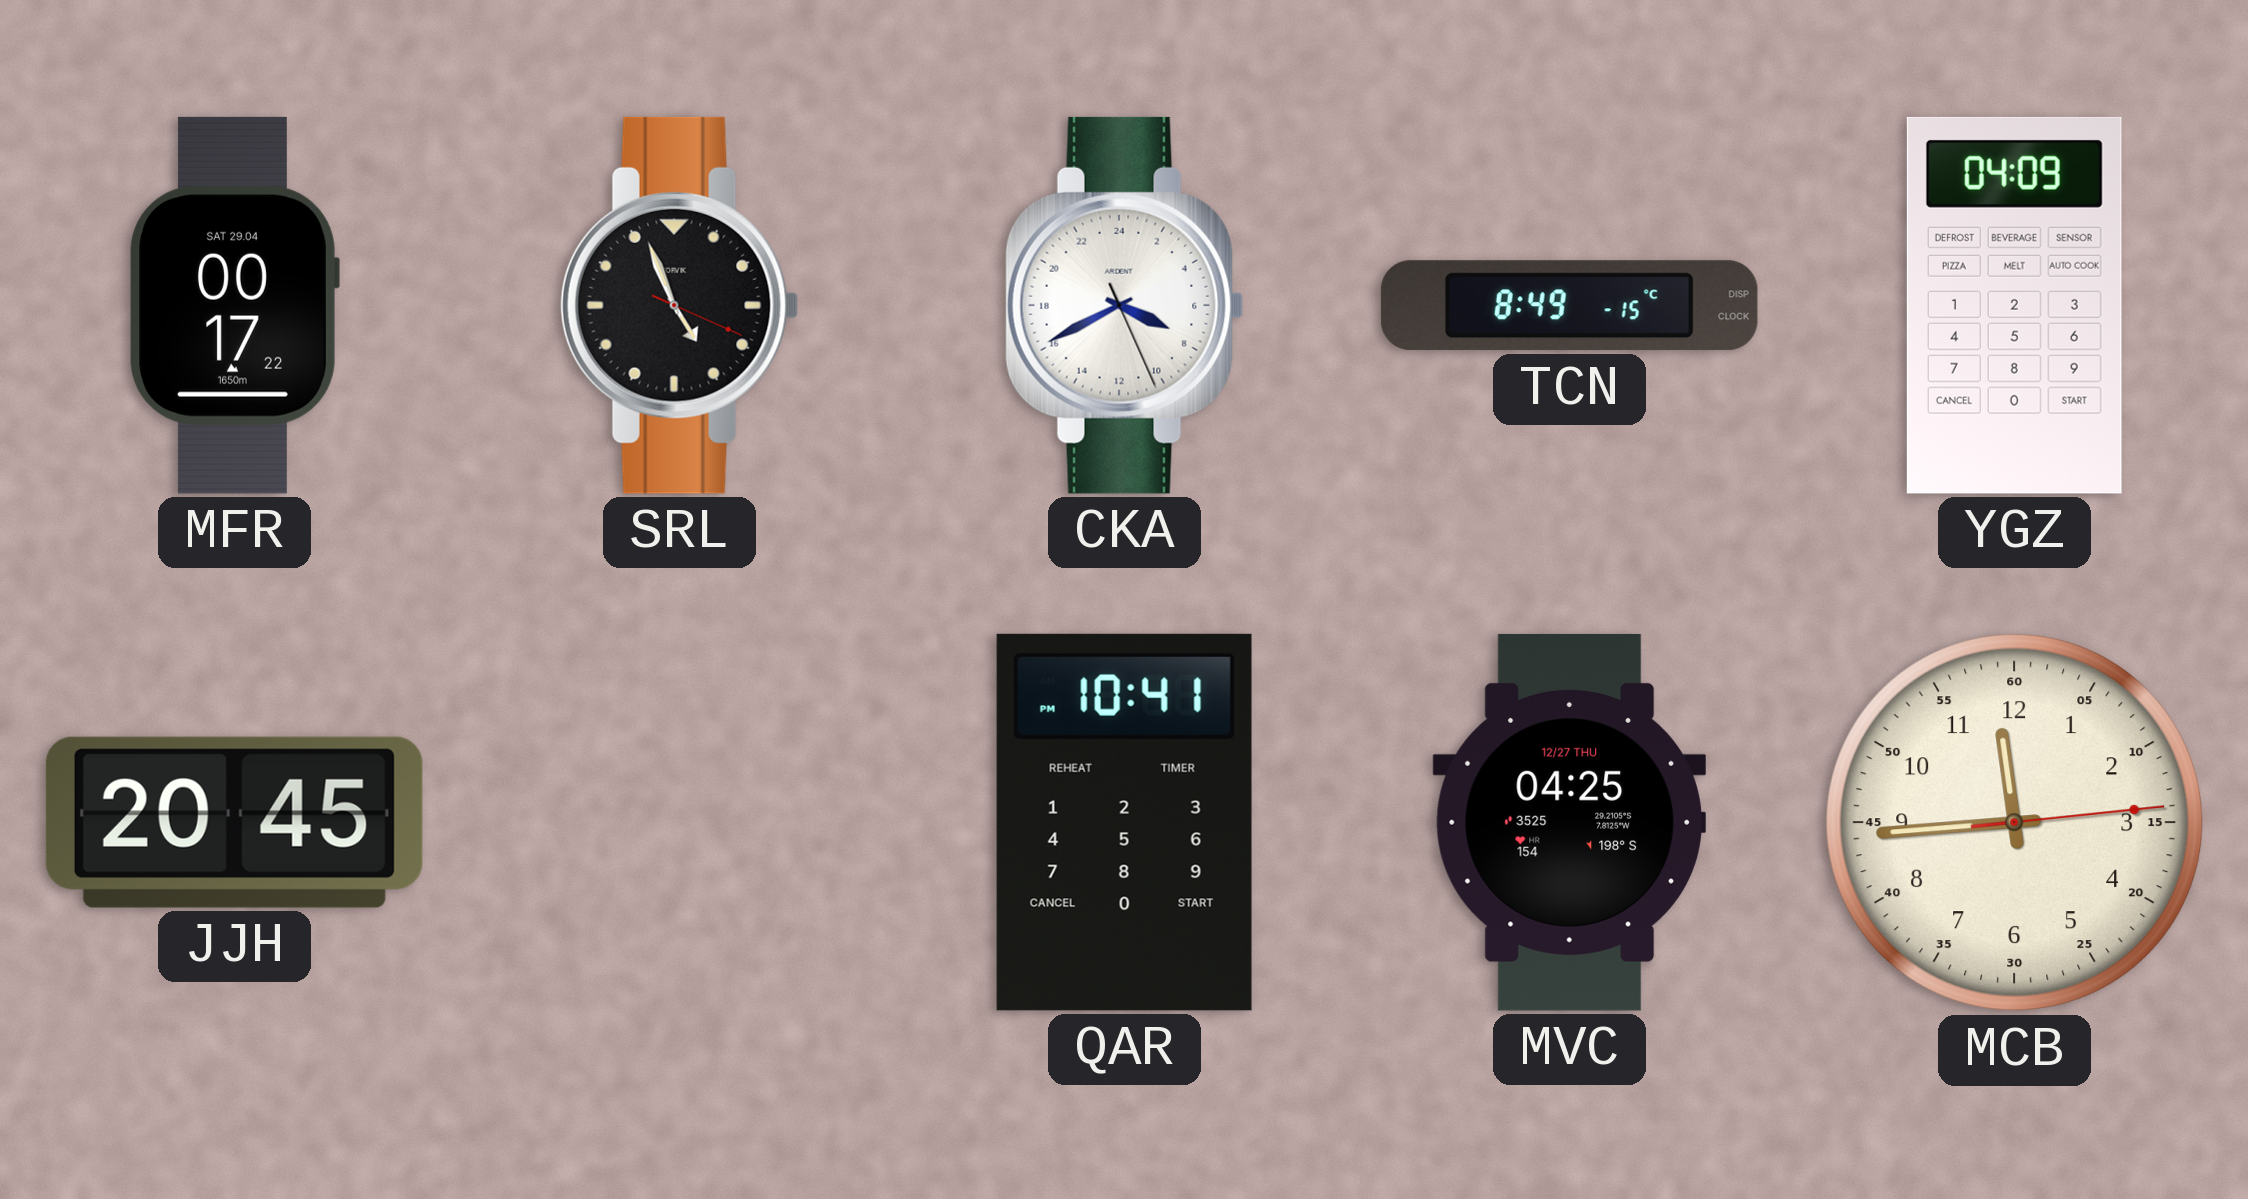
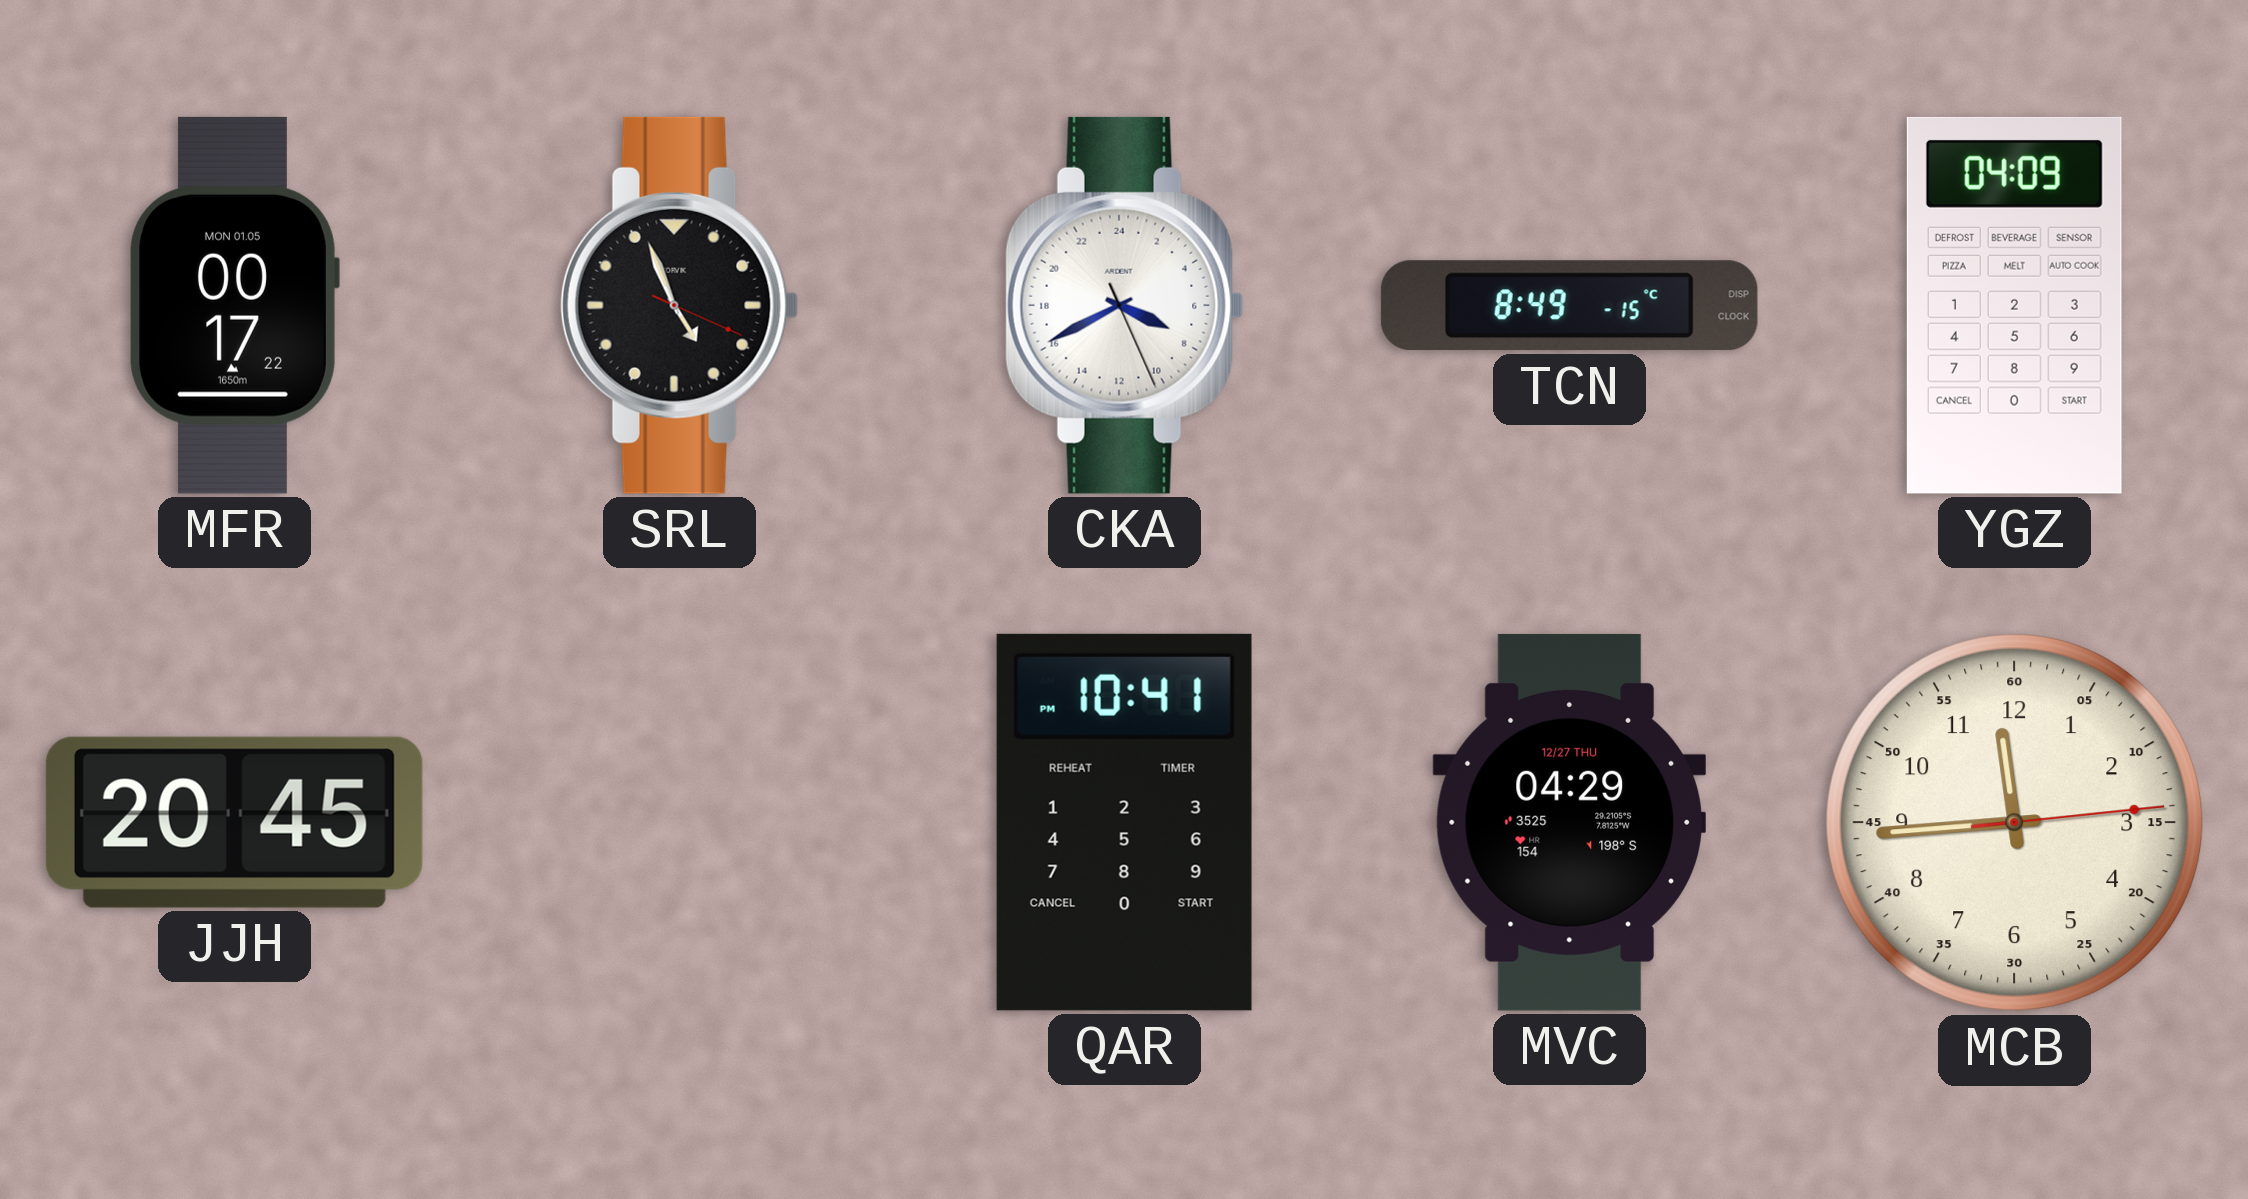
MFR date: SAT 29.04 -> MON 01.05
MVC: 04:25 -> 04:29
